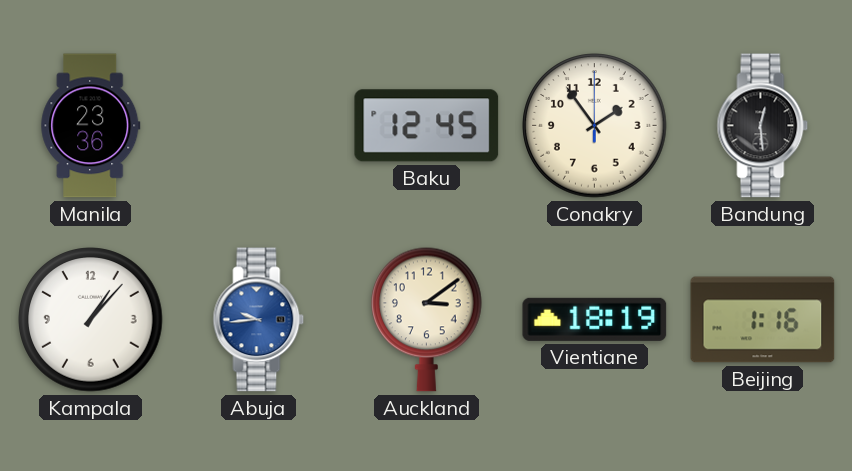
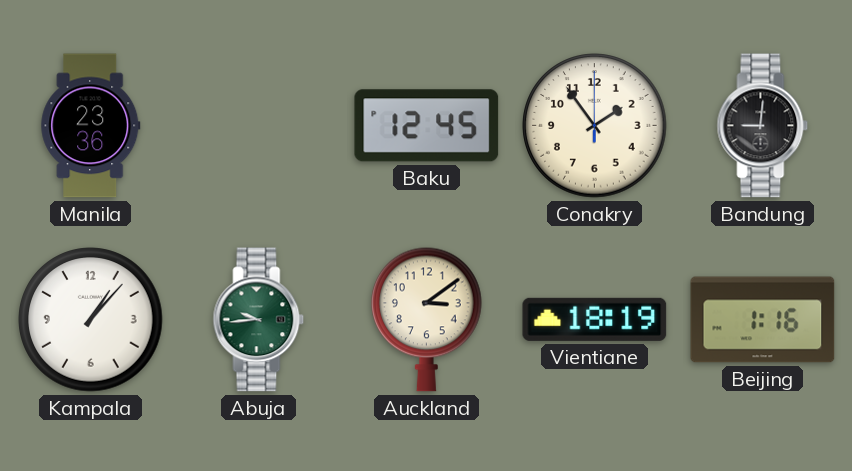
Bandung: 12:29 -> 9:01
Abuja dial: blue -> green
